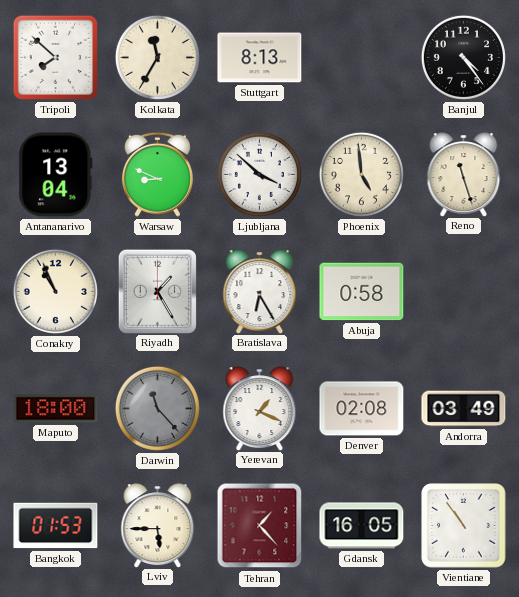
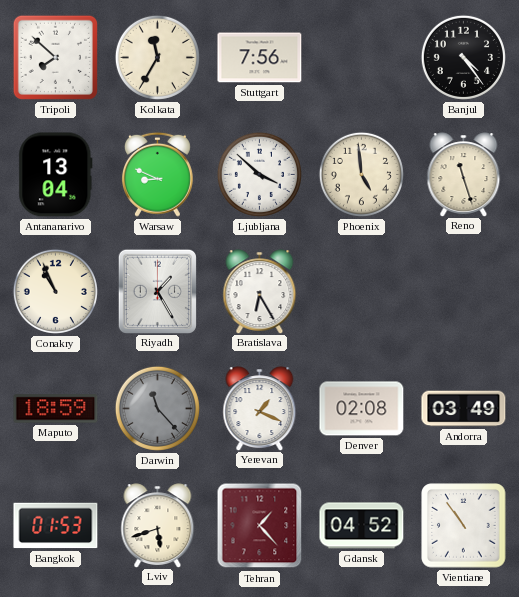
Stuttgart: 8:13 -> 7:56
Abuja: 0:58 -> none
Maputo: 18:00 -> 18:59
Lviv: 5:45 -> 5:42
Gdansk: 16:05 -> 04:52
